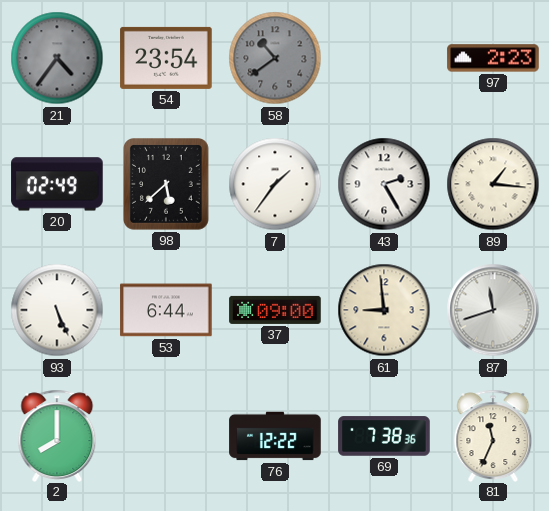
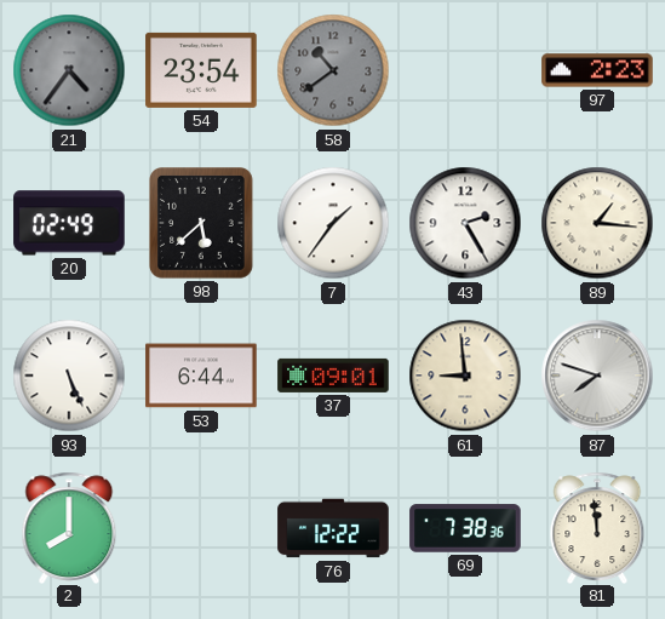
37: 09:00 -> 09:01
87: 11:42 -> 7:48
81: 11:34 -> 11:59
